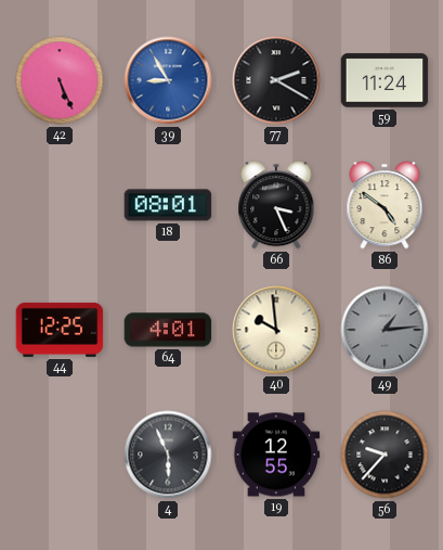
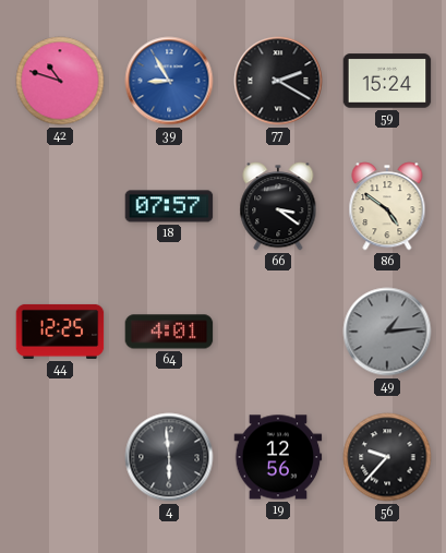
42: 5:26 -> 10:48
59: 11:24 -> 15:24
18: 08:01 -> 07:57
66: 3:26 -> 3:21
40: 9:59 -> none
4: 5:56 -> 5:59
19: 12:55 -> 12:56
